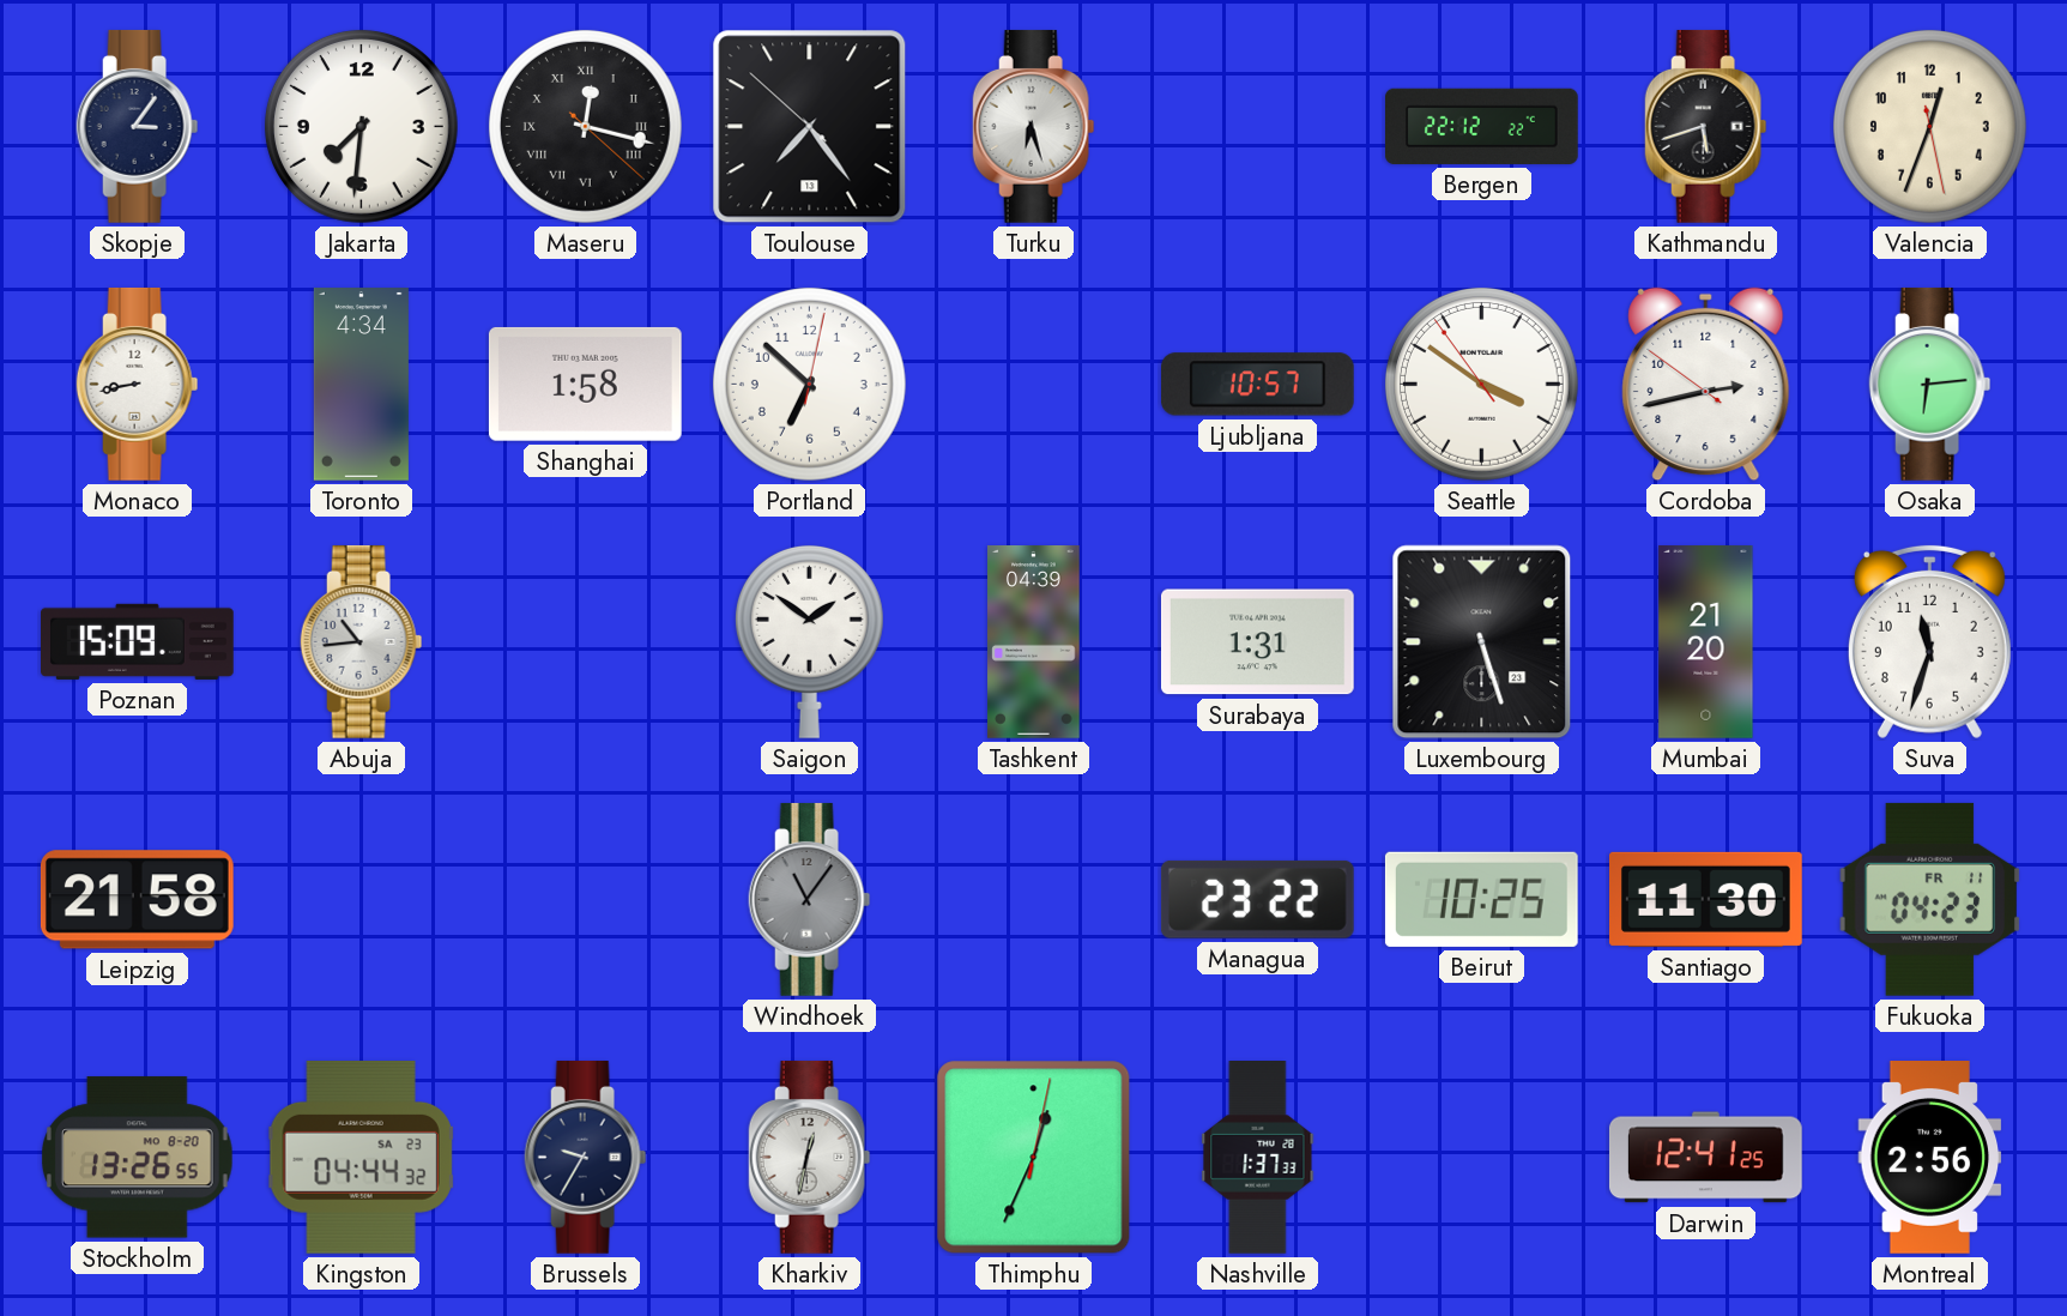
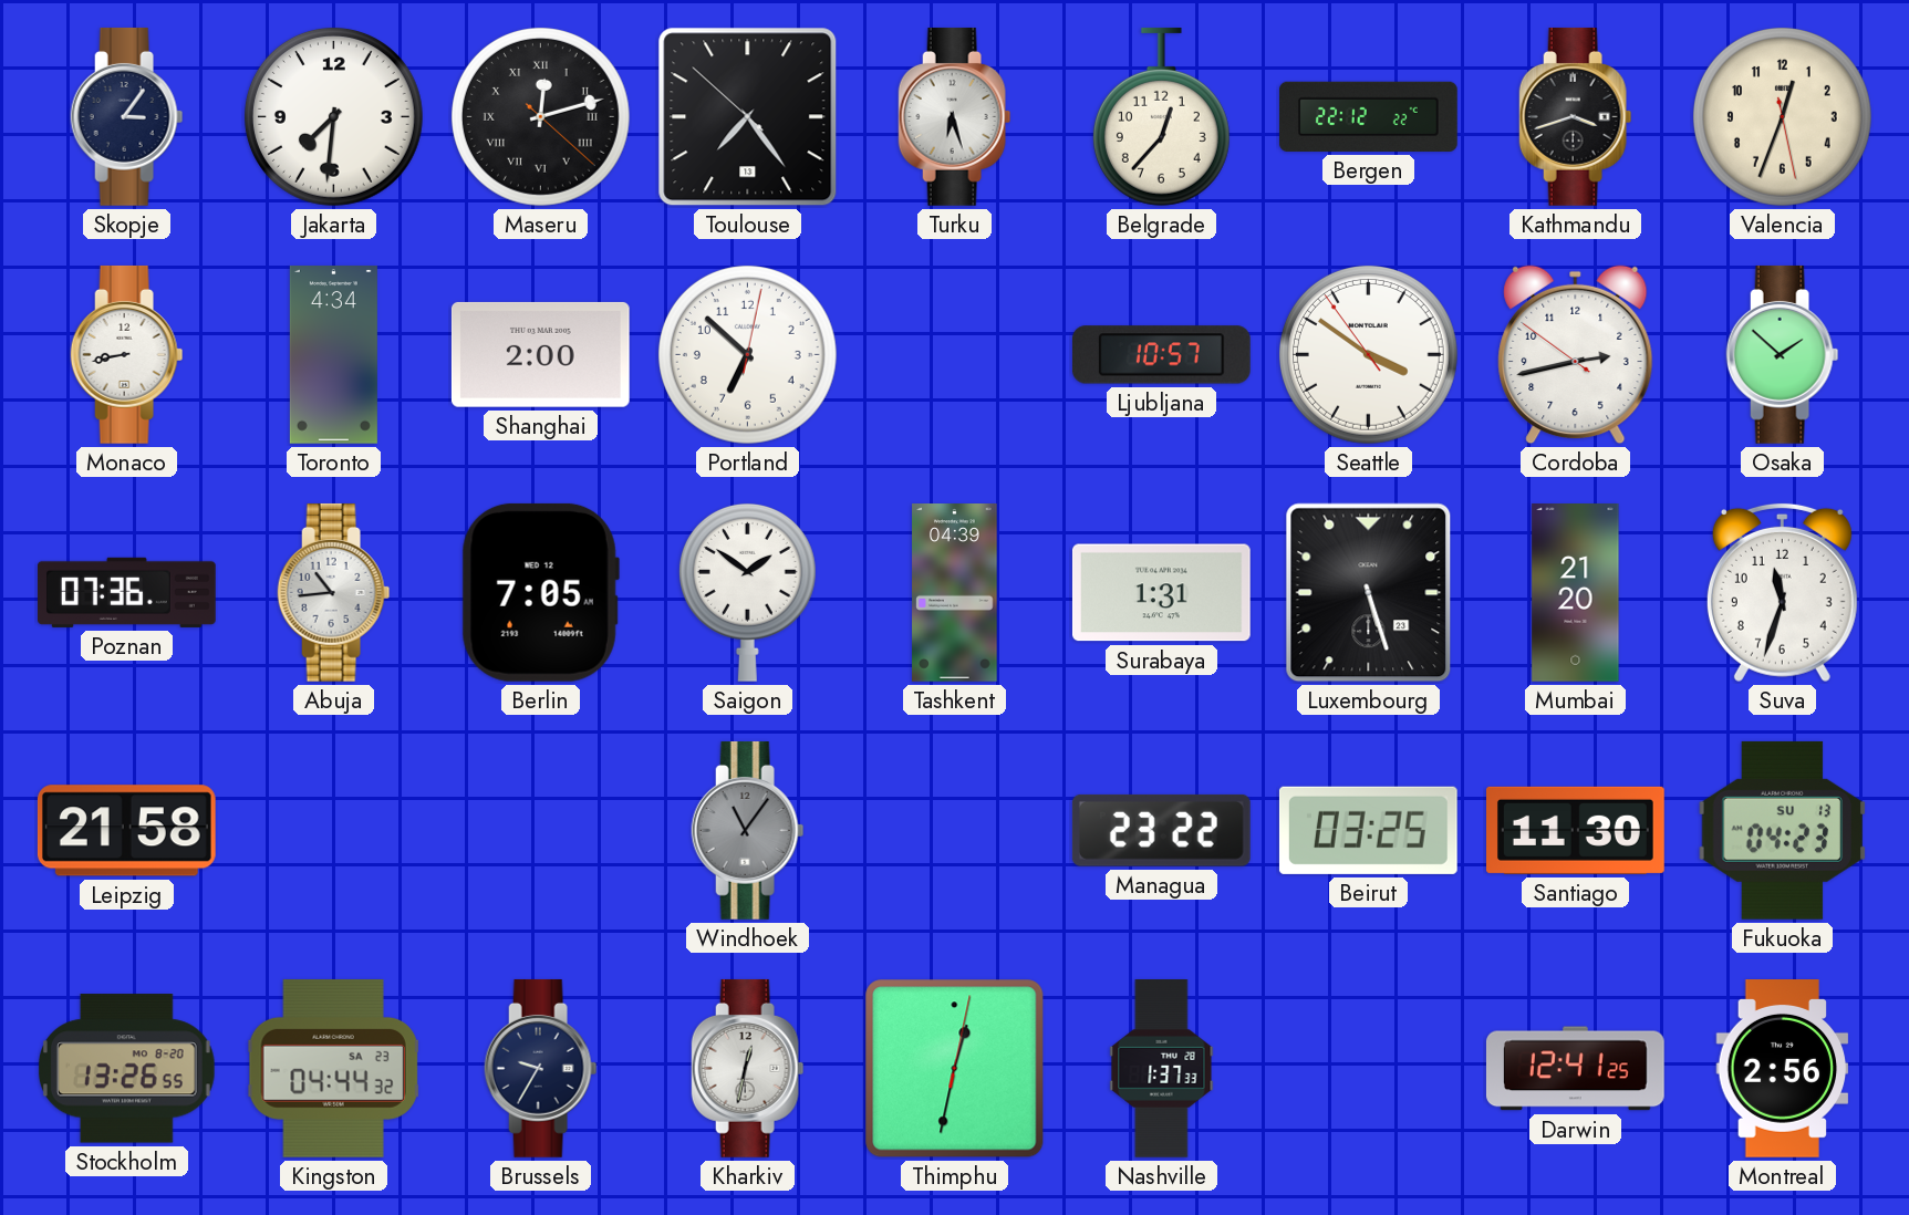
Maseru: 12:17 -> 12:12
Belgrade: none -> 12:37
Kathmandu: 5:42 -> 3:42
Shanghai: 1:58 -> 2:00
Osaka: 6:14 -> 1:52
Poznan: 15:09 -> 07:36
Berlin: none -> 7:05
Beirut: 10:25 -> 03:25
Fukuoka date: FR 11 -> SU 13
Thimphu: 12:34 -> 12:32
